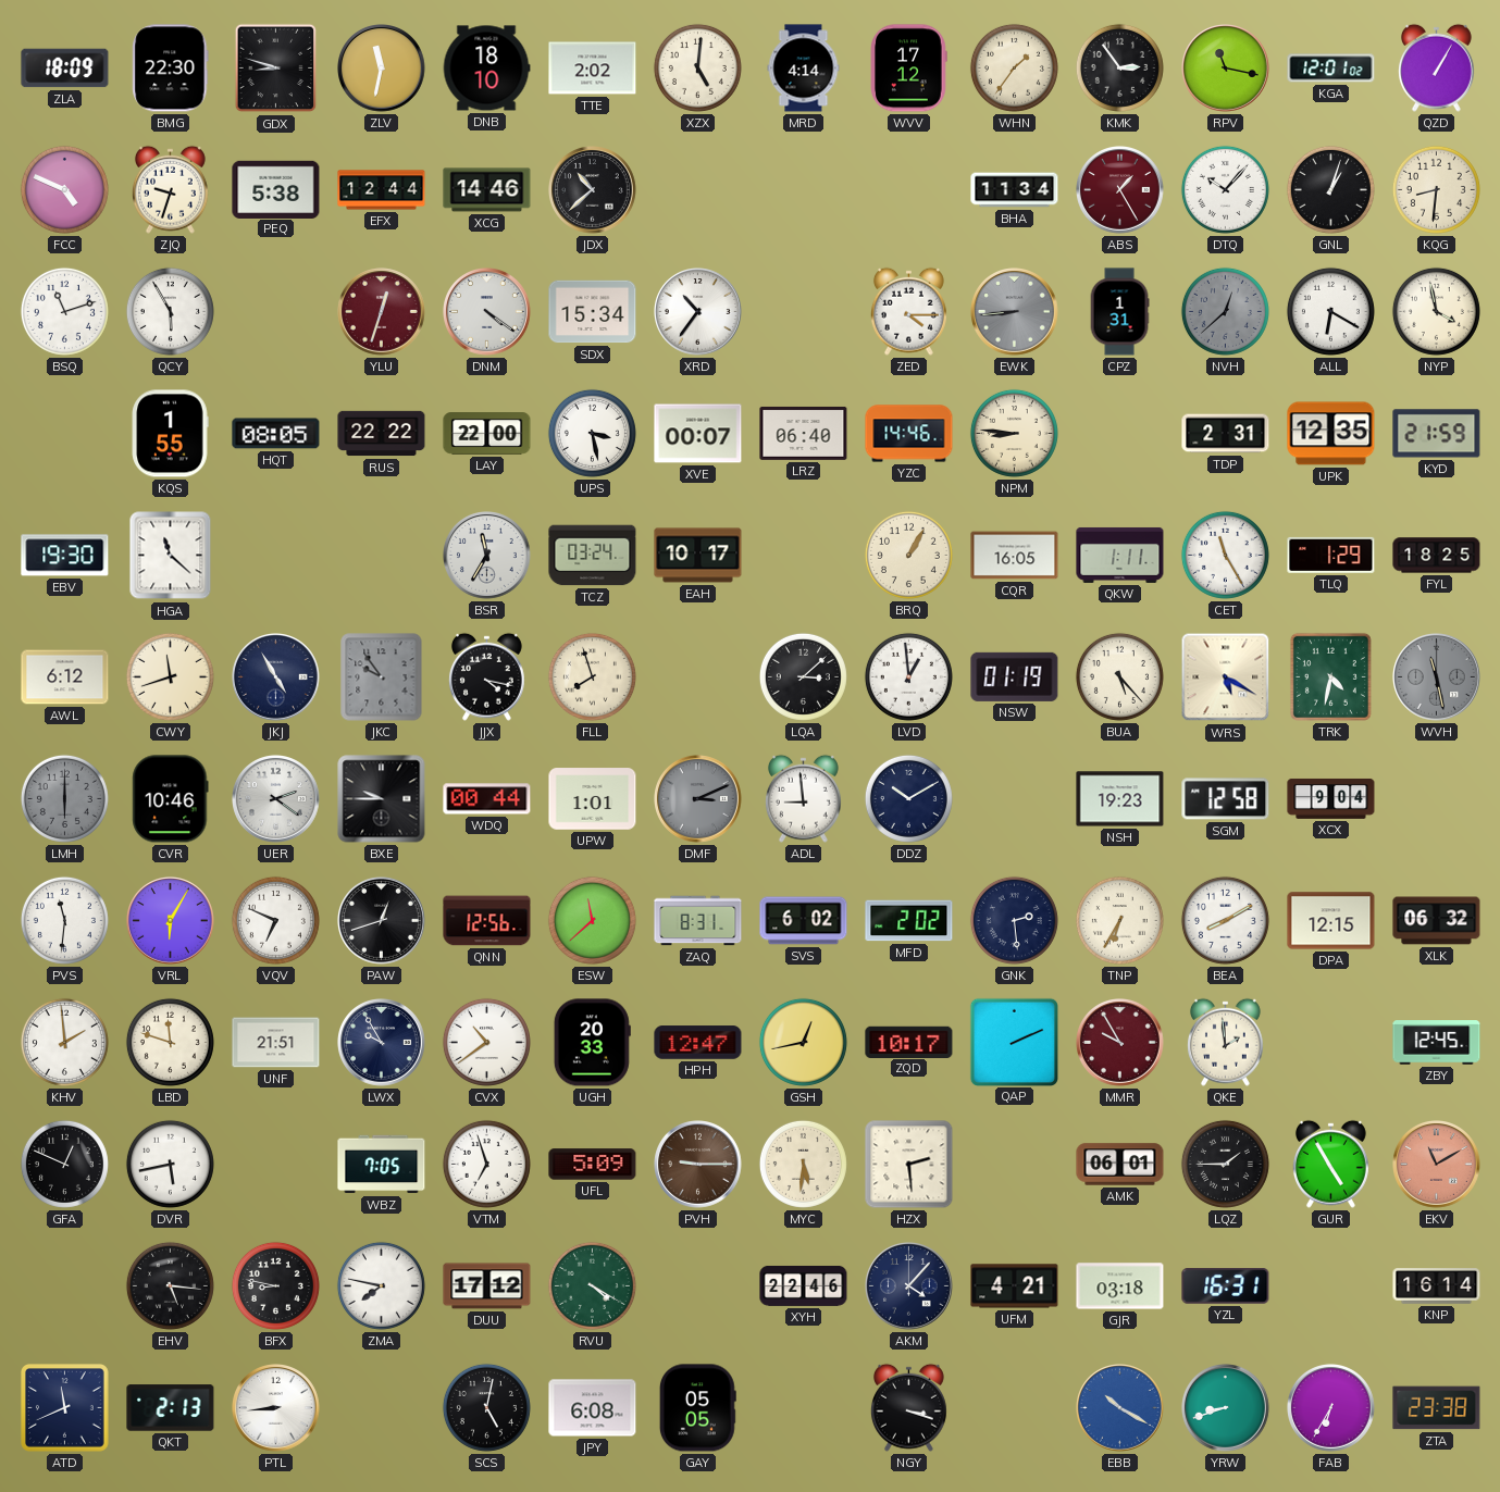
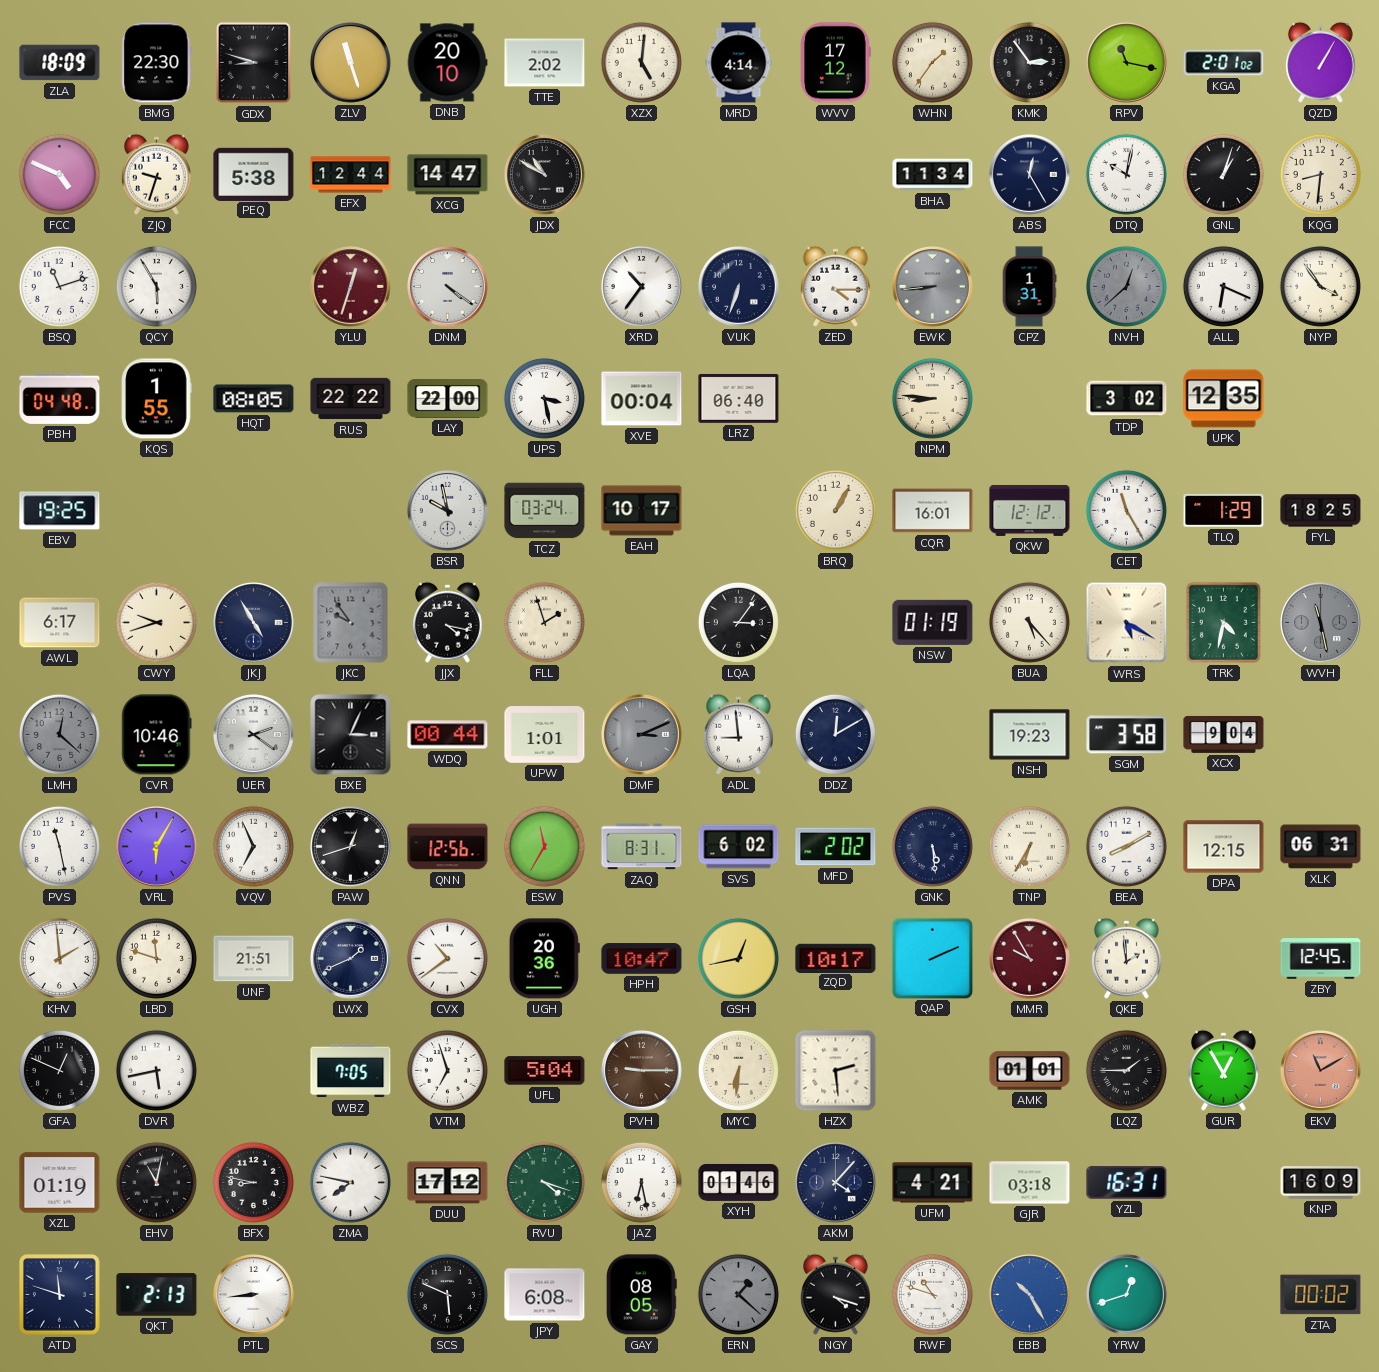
ZLV: 11:32 -> 11:27
DNB: 18:10 -> 20:10
KGA: 12:01 -> 2:01
XCG: 14:46 -> 14:47
JDX: 10:38 -> 10:50
ABS: 1:25 -> 12:25
ABS dial: burgundy -> navy
DTQ: 10:07 -> 10:02
SDX: 15:34 -> none
VUK: none -> 6:33
ALL: 6:20 -> 6:19
NYP: 3:58 -> 3:54
PBH: none -> 04:48
XVE: 00:07 -> 00:04
YZC: 14:46 -> none
TDP: 2:31 -> 3:02
KYD: 21:59 -> none
EBV: 19:30 -> 19:25
HGA: 11:22 -> none
BSR: 11:35 -> 9:58
CQR: 16:05 -> 16:01
QKW: 1:11 -> 12:12
AWL: 6:12 -> 6:17
CWY: 11:42 -> 9:42
FLL: 7:57 -> 1:57
LQA: 3:08 -> 3:06
LVD: 12:59 -> none
LMH: 6:00 -> 12:22
BXE: 9:45 -> 3:04
DDZ: 10:10 -> 12:10
SGM: 12:58 -> 3:58
PVS: 11:31 -> 11:28
VQV: 6:49 -> 6:56
ESW: 11:38 -> 11:35
GNK: 2:29 -> 5:29
XLK: 06:32 -> 06:31
LWX: 9:55 -> 1:41
UGH: 20:33 -> 20:36
HPH: 12:47 -> 10:47
UFL: 5:09 -> 5:04
MYC: 5:31 -> 6:31
AMK: 06:01 -> 01:01
GUR: 4:55 -> 12:55
XZL: none -> 01:19
EHV: 5:16 -> 11:02
RVU: 4:20 -> 4:18
JAZ: none -> 6:28
XYH: 22:46 -> 01:46
KNP: 16:14 -> 16:09
ATD: 11:41 -> 11:48
SCS: 5:02 -> 5:49
GAY: 05:05 -> 08:05
ERN: none -> 1:22
NGY: 3:18 -> 4:18
RWF: none -> 10:48
EBB: 10:20 -> 10:25
YRW: 8:42 -> 12:42
FAB: 6:35 -> none
ZTA: 23:38 -> 00:02
